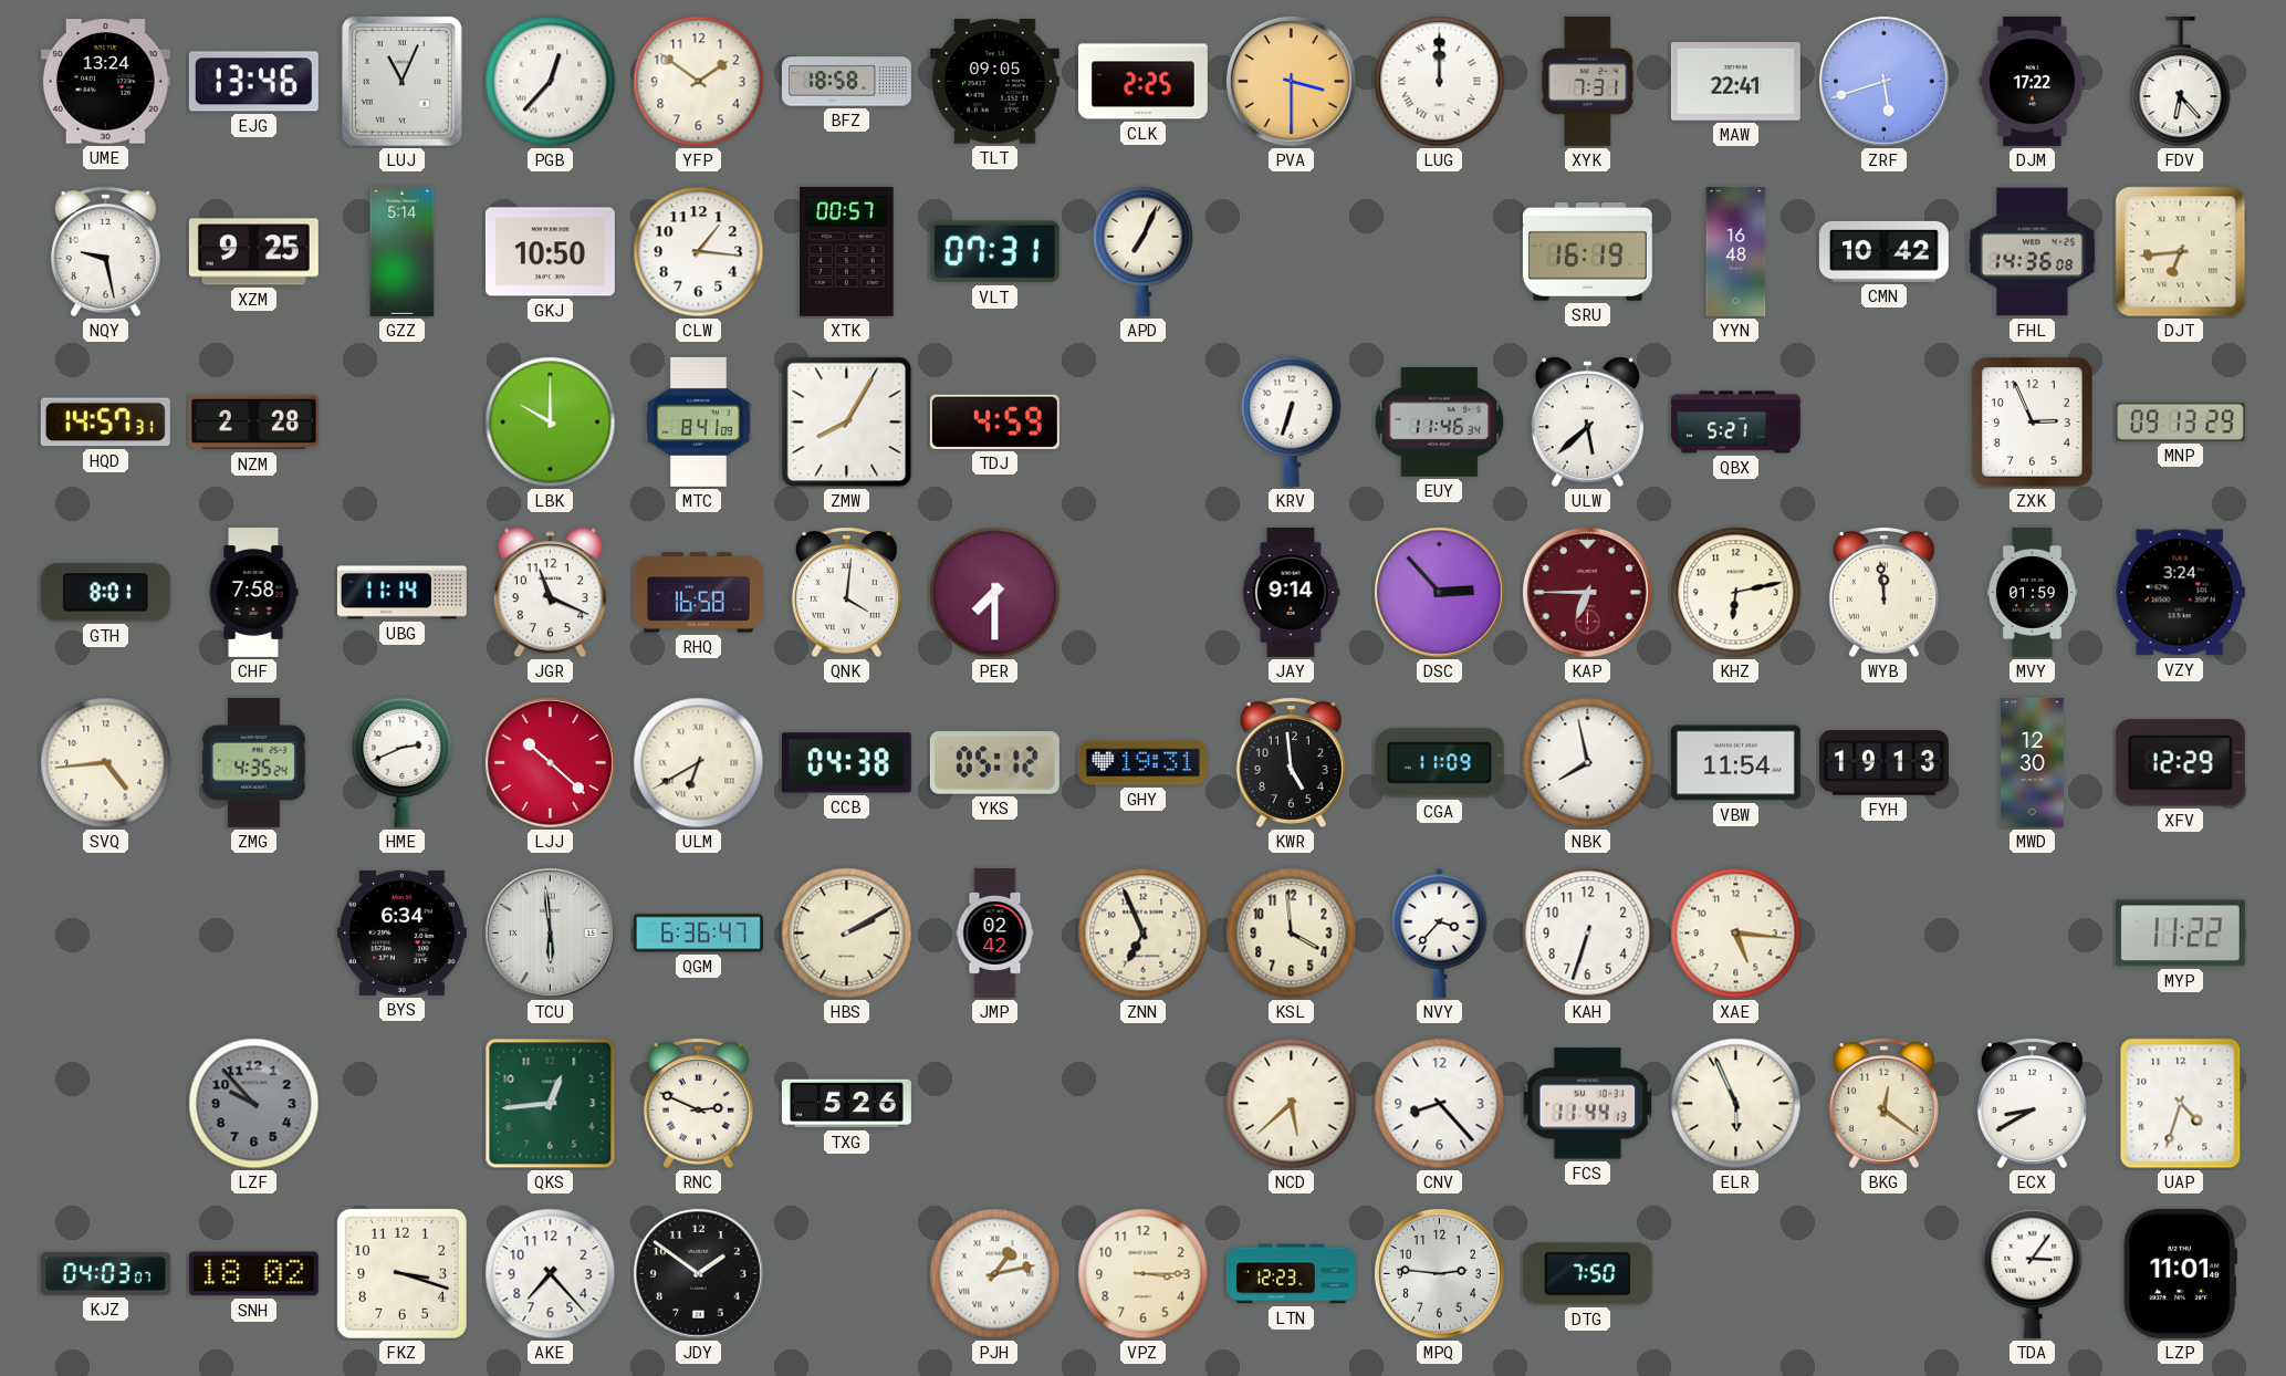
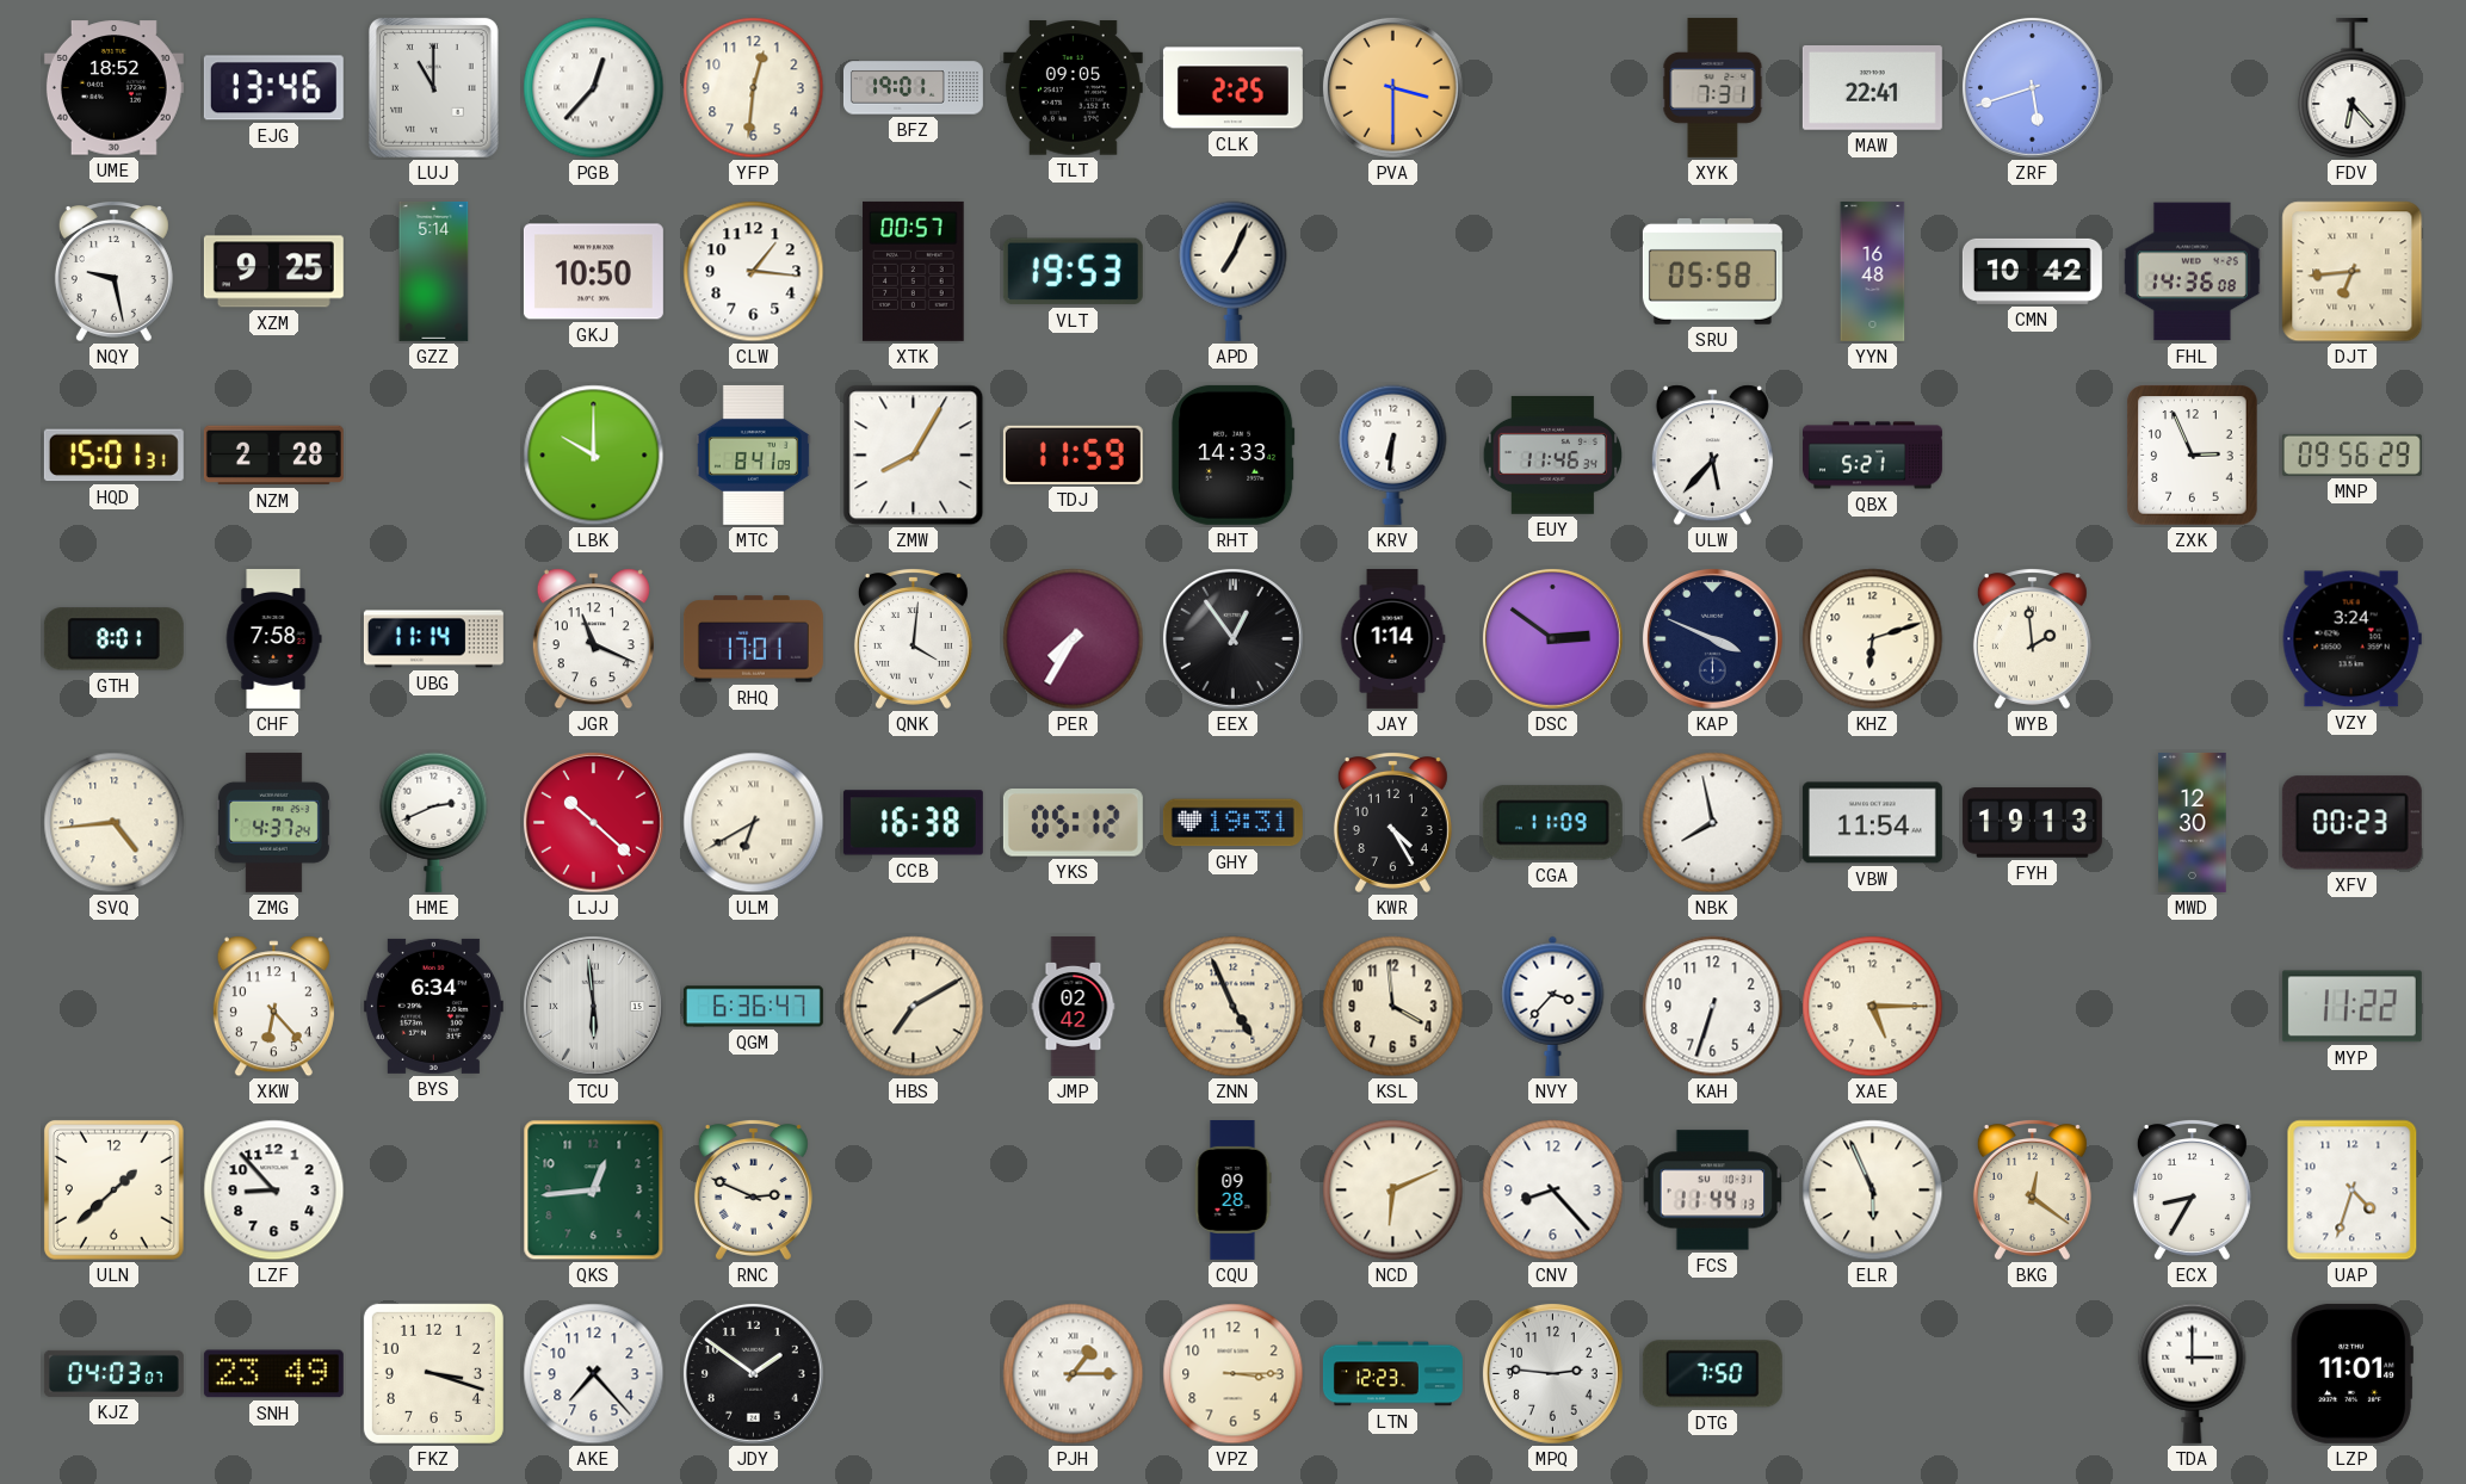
UME: 13:24 -> 18:52
LUJ: 11:04 -> 11:00
YFP: 1:51 -> 12:31
BFZ: 18:58 -> 19:01
LUG: 12:00 -> none
DJM: 17:22 -> none
VLT: 07:31 -> 19:53
SRU: 16:19 -> 05:58
HQD: 14:57 -> 15:01
TDJ: 4:59 -> 11:59
RHT: none -> 14:33
KRV: 6:33 -> 6:31
ULW: 5:38 -> 5:37
MNP: 09:13 -> 09:56
RHQ: 16:58 -> 17:01
PER: 7:30 -> 7:35
EEX: none -> 12:54
JAY: 9:14 -> 1:14
DSC: 2:53 -> 2:51
KAP: 6:45 -> 3:49
KAP dial: burgundy -> navy
KHZ: 6:13 -> 6:12
WYB: 11:59 -> 1:59
MVY: 01:59 -> none
ZMG: 4:35 -> 4:37
CCB: 04:38 -> 16:38
KWR: 4:59 -> 4:25
XFV: 12:29 -> 00:23
XKW: none -> 6:23
HBS: 2:10 -> 7:10
ZNN: 6:56 -> 4:56
XAE: 5:16 -> 5:15
ULN: none -> 1:38
LZF: 9:53 -> 8:53
LZF dial: grey -> white
TXG: 5:26 -> none
CQU: none -> 09:28
NCD: 5:38 -> 6:11
ECX: 8:40 -> 8:35
SNH: 18:02 -> 23:49
PJH: 1:13 -> 1:15
TDA: 3:06 -> 3:00
